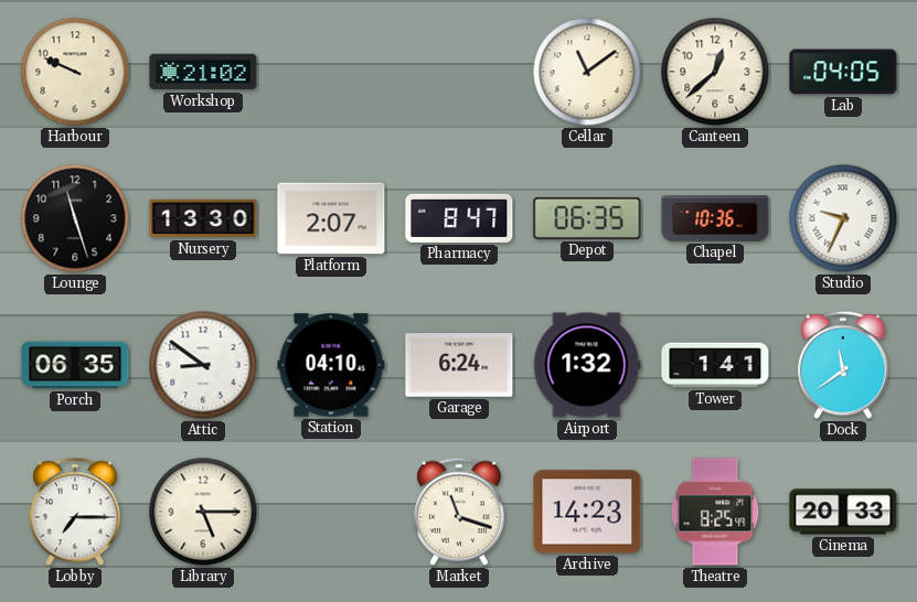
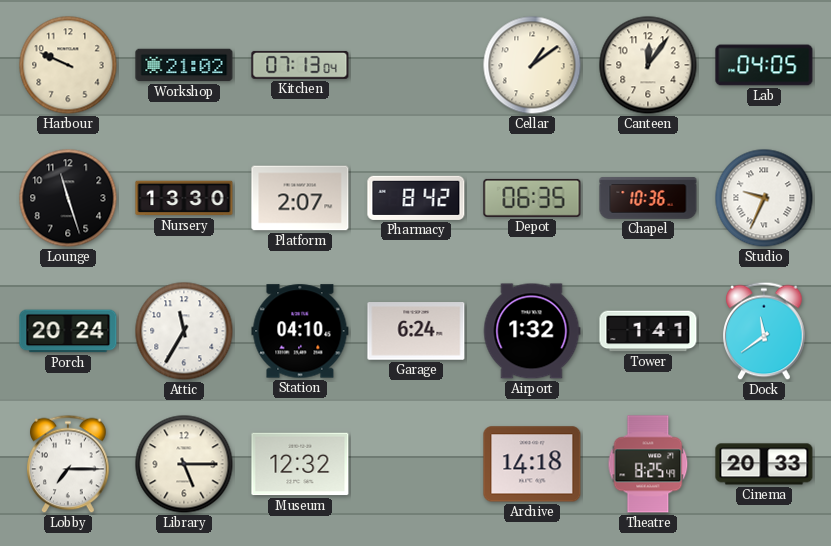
Kitchen: none -> 07:13
Cellar: 11:09 -> 1:09
Canteen: 12:38 -> 12:06
Pharmacy: 8:47 -> 8:42
Porch: 06:35 -> 20:24
Attic: 8:51 -> 11:35
Museum: none -> 12:32
Market: 11:18 -> none
Archive: 14:23 -> 14:18
